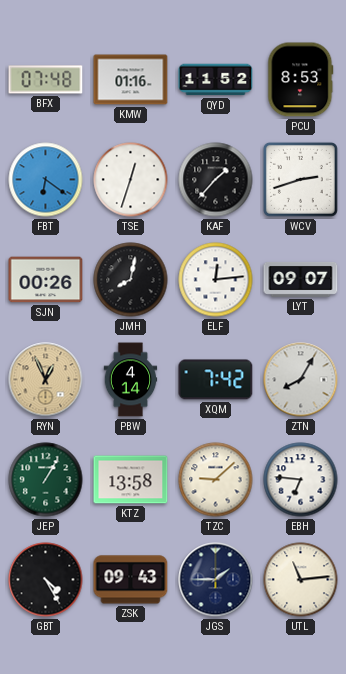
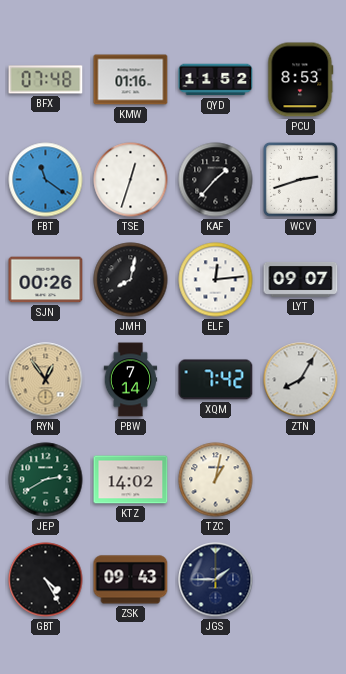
FBT: 6:21 -> 11:21
RYN: 12:56 -> 12:54
PBW: 4:14 -> 7:14
JEP: 1:05 -> 2:40
KTZ: 13:58 -> 14:02
TZC: 9:08 -> 1:02
EBH: 6:46 -> none
UTL: 11:14 -> none
